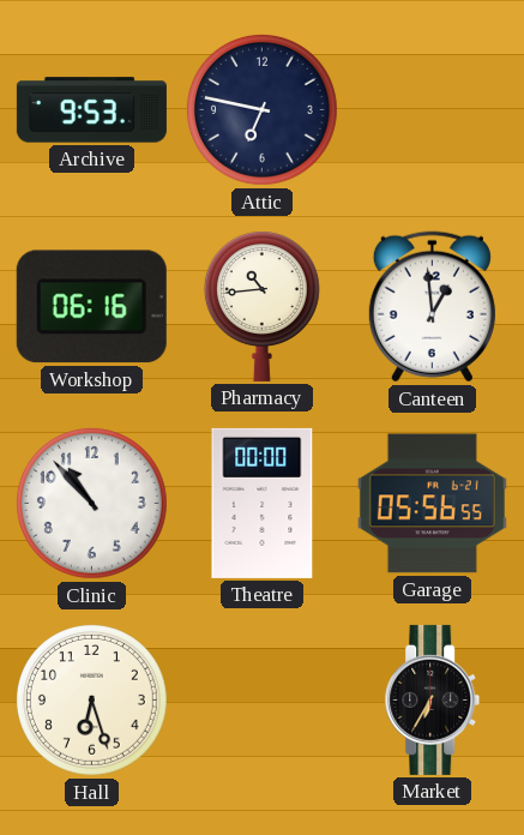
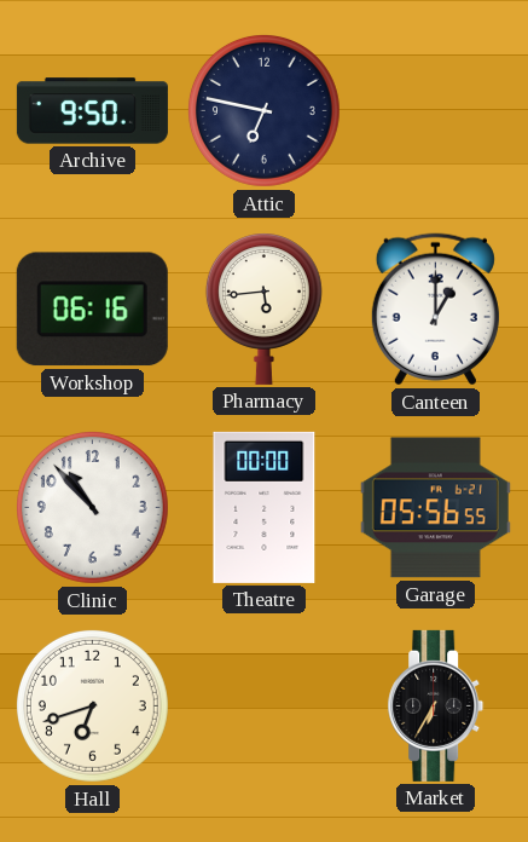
Archive: 9:53 -> 9:50
Pharmacy: 10:44 -> 5:44
Canteen: 12:59 -> 1:00
Hall: 6:27 -> 6:42
